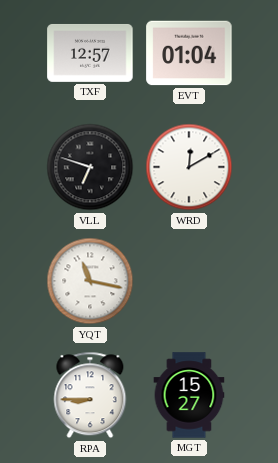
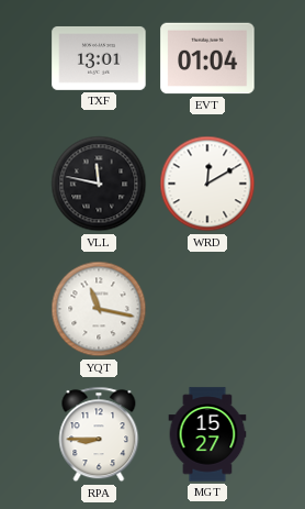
TXF: 12:57 -> 13:01
VLL: 6:48 -> 11:47
